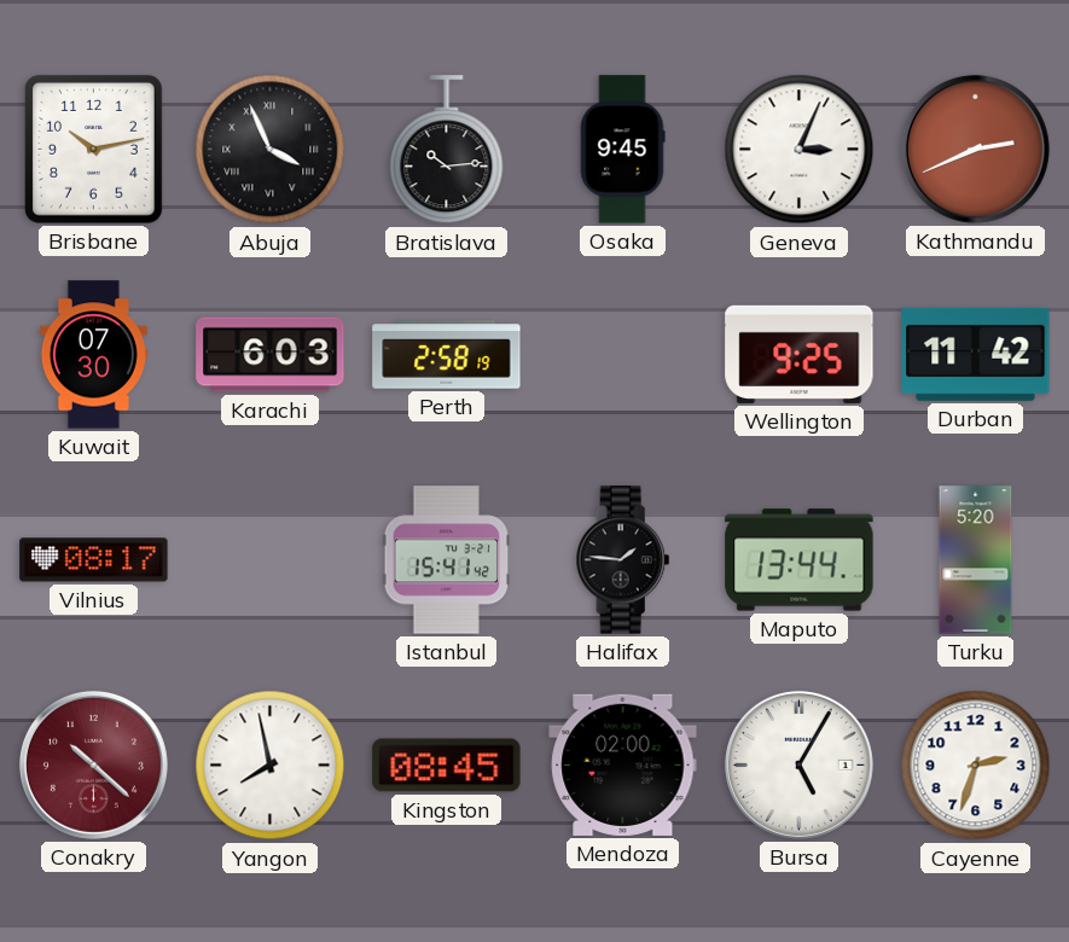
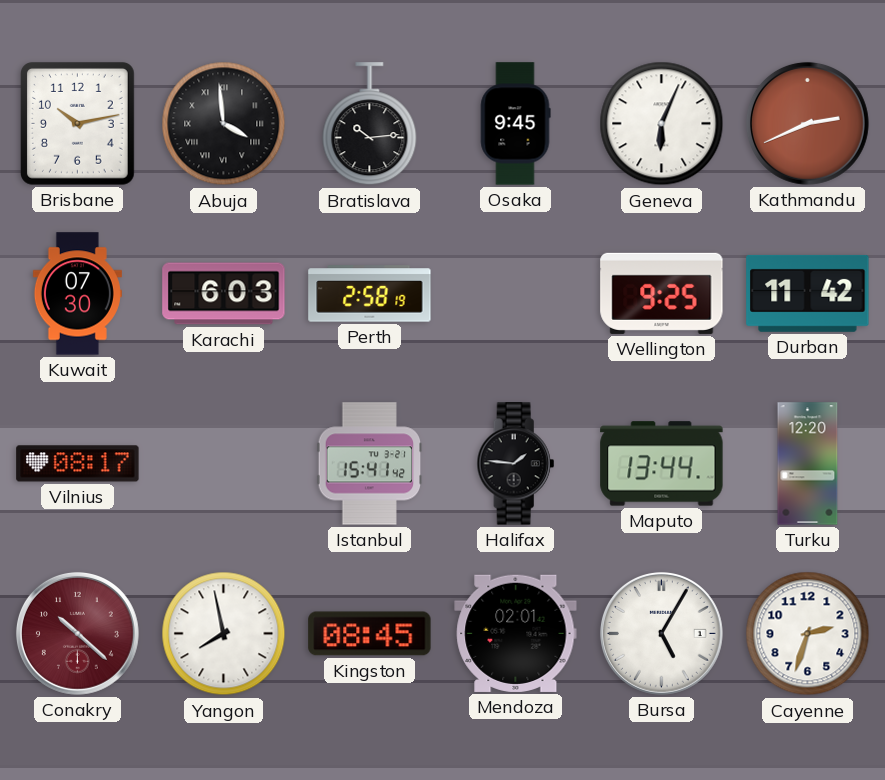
Abuja: 3:56 -> 3:59
Geneva: 3:04 -> 6:04
Turku: 5:20 -> 12:20
Mendoza: 02:00 -> 02:01
